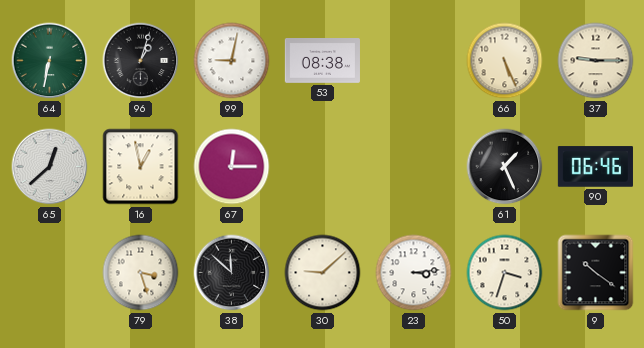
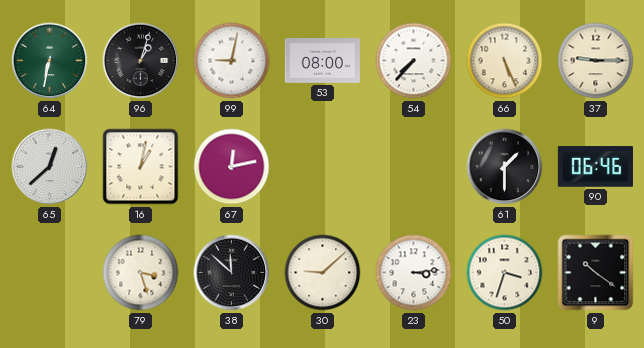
53: 08:38 -> 08:00
54: none -> 7:37
16: 12:58 -> 1:02
67: 12:15 -> 12:13
61: 1:26 -> 1:30
